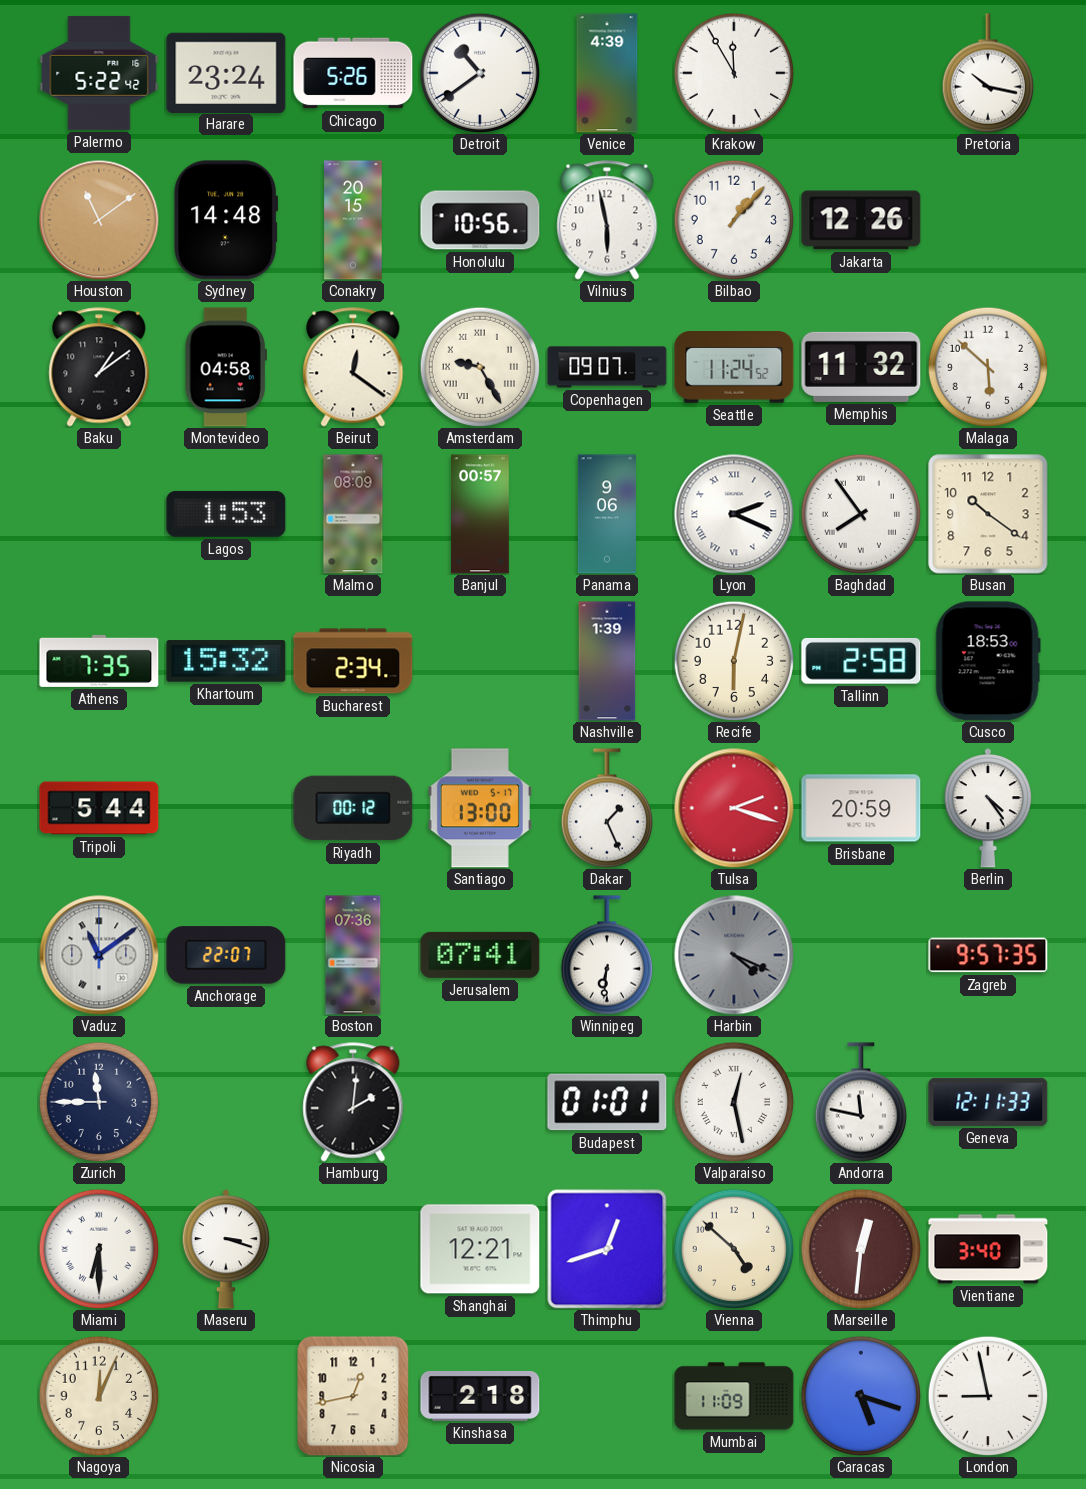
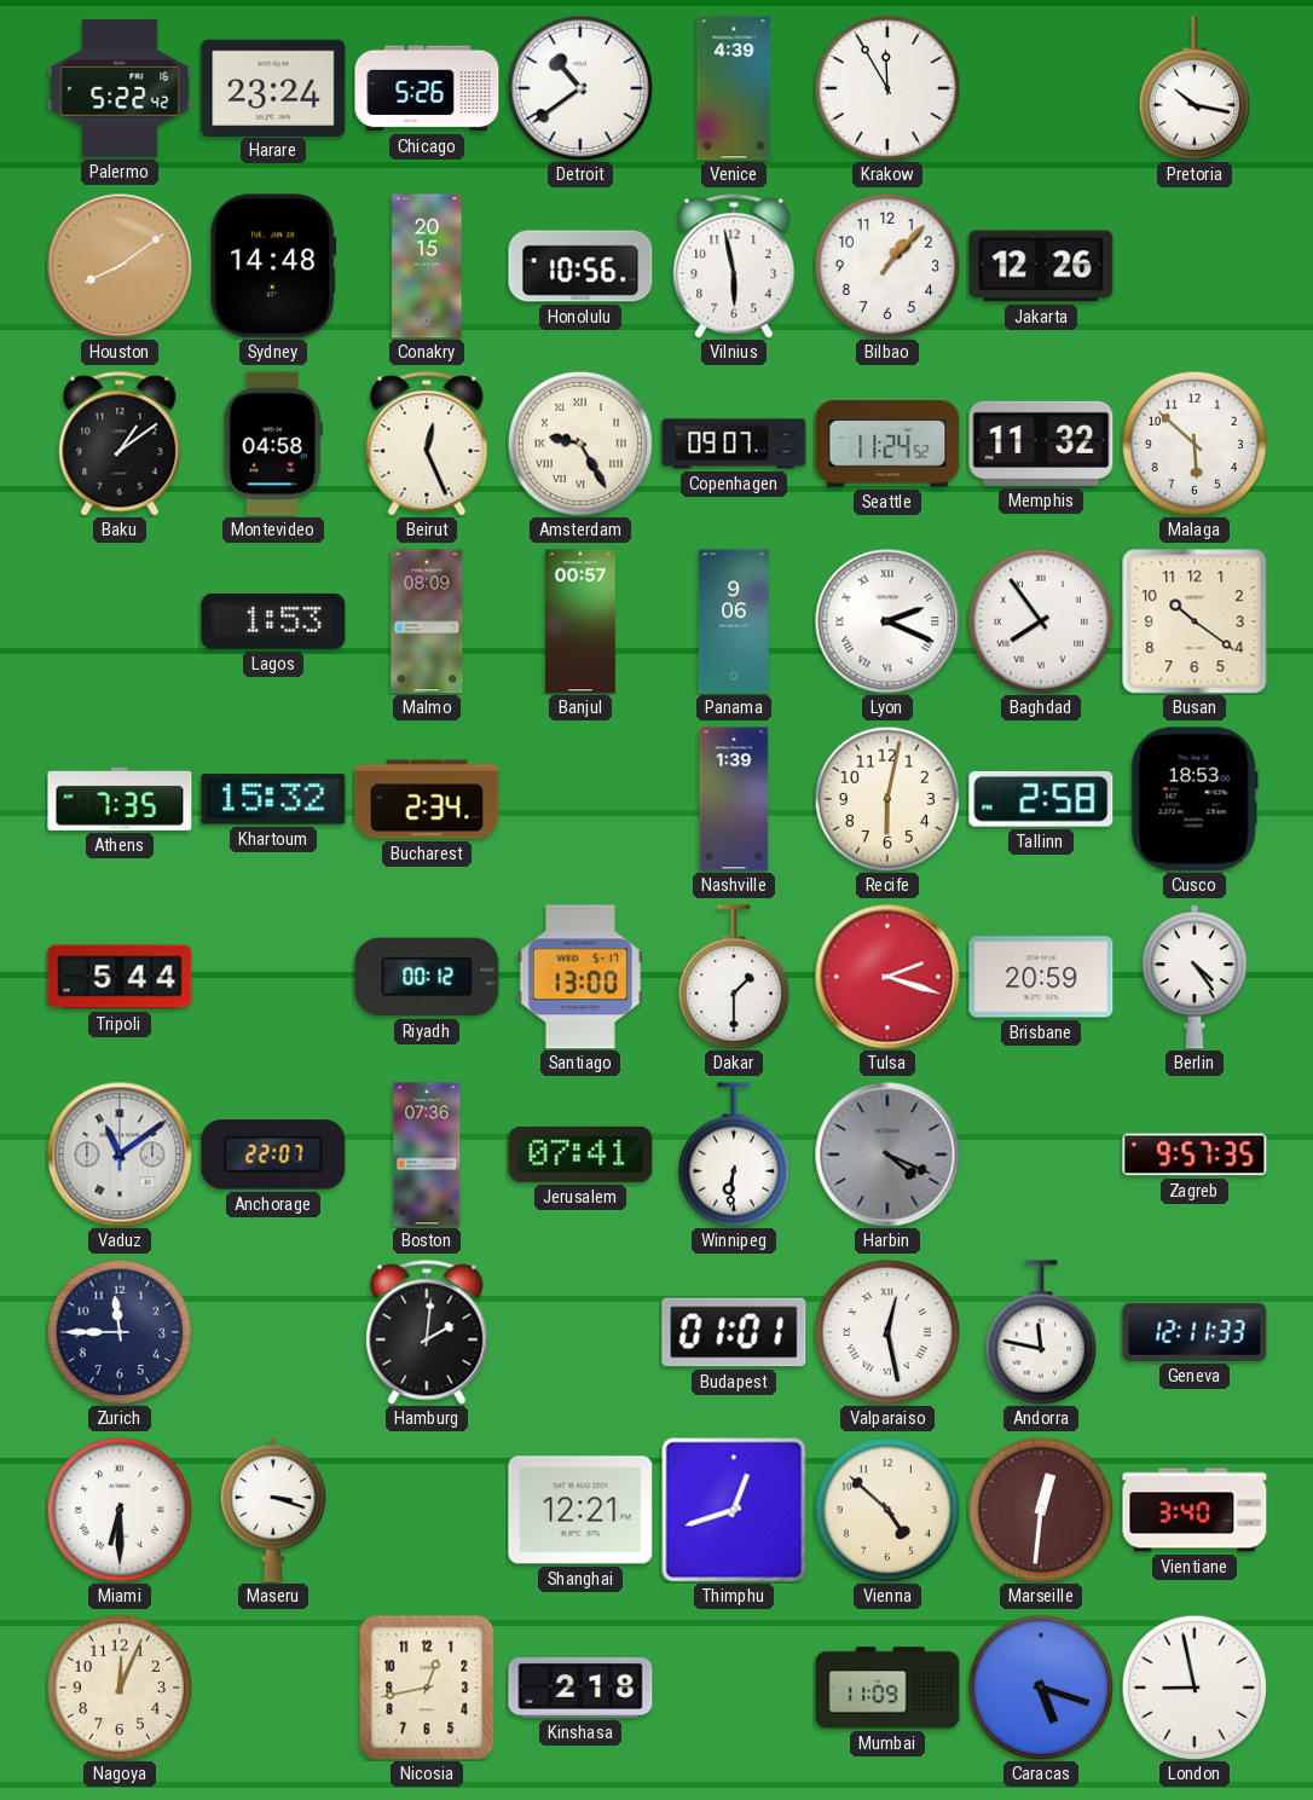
Houston: 11:09 -> 8:09
Beirut: 12:21 -> 12:26
Dakar: 1:26 -> 1:30
